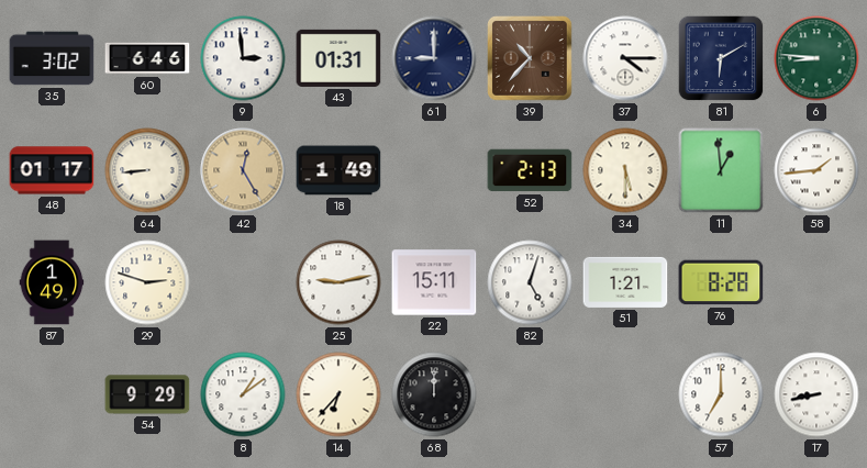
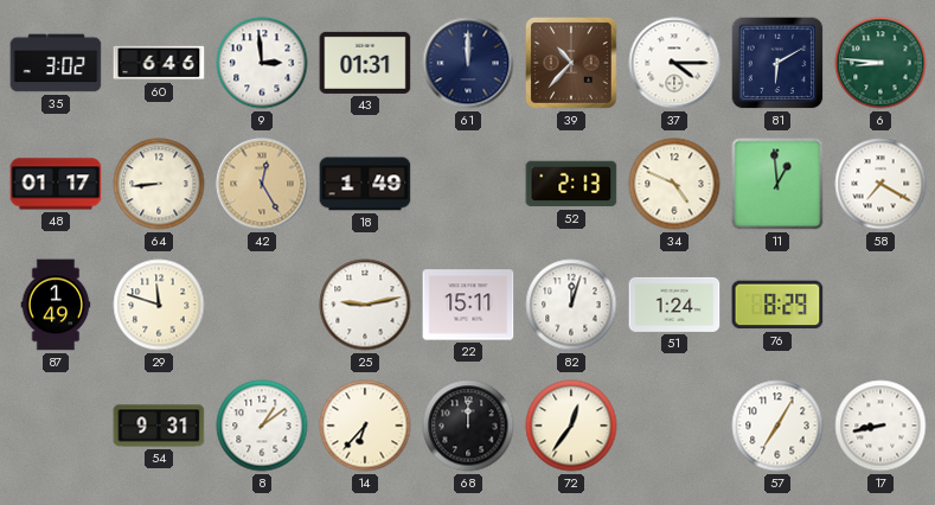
61: 9:00 -> 12:00
34: 5:30 -> 4:49
58: 1:44 -> 7:20
29: 2:48 -> 11:48
82: 5:03 -> 12:03
51: 1:21 -> 1:24
76: 8:28 -> 8:29
54: 9:29 -> 9:31
72: none -> 12:36
57: 7:00 -> 7:05
